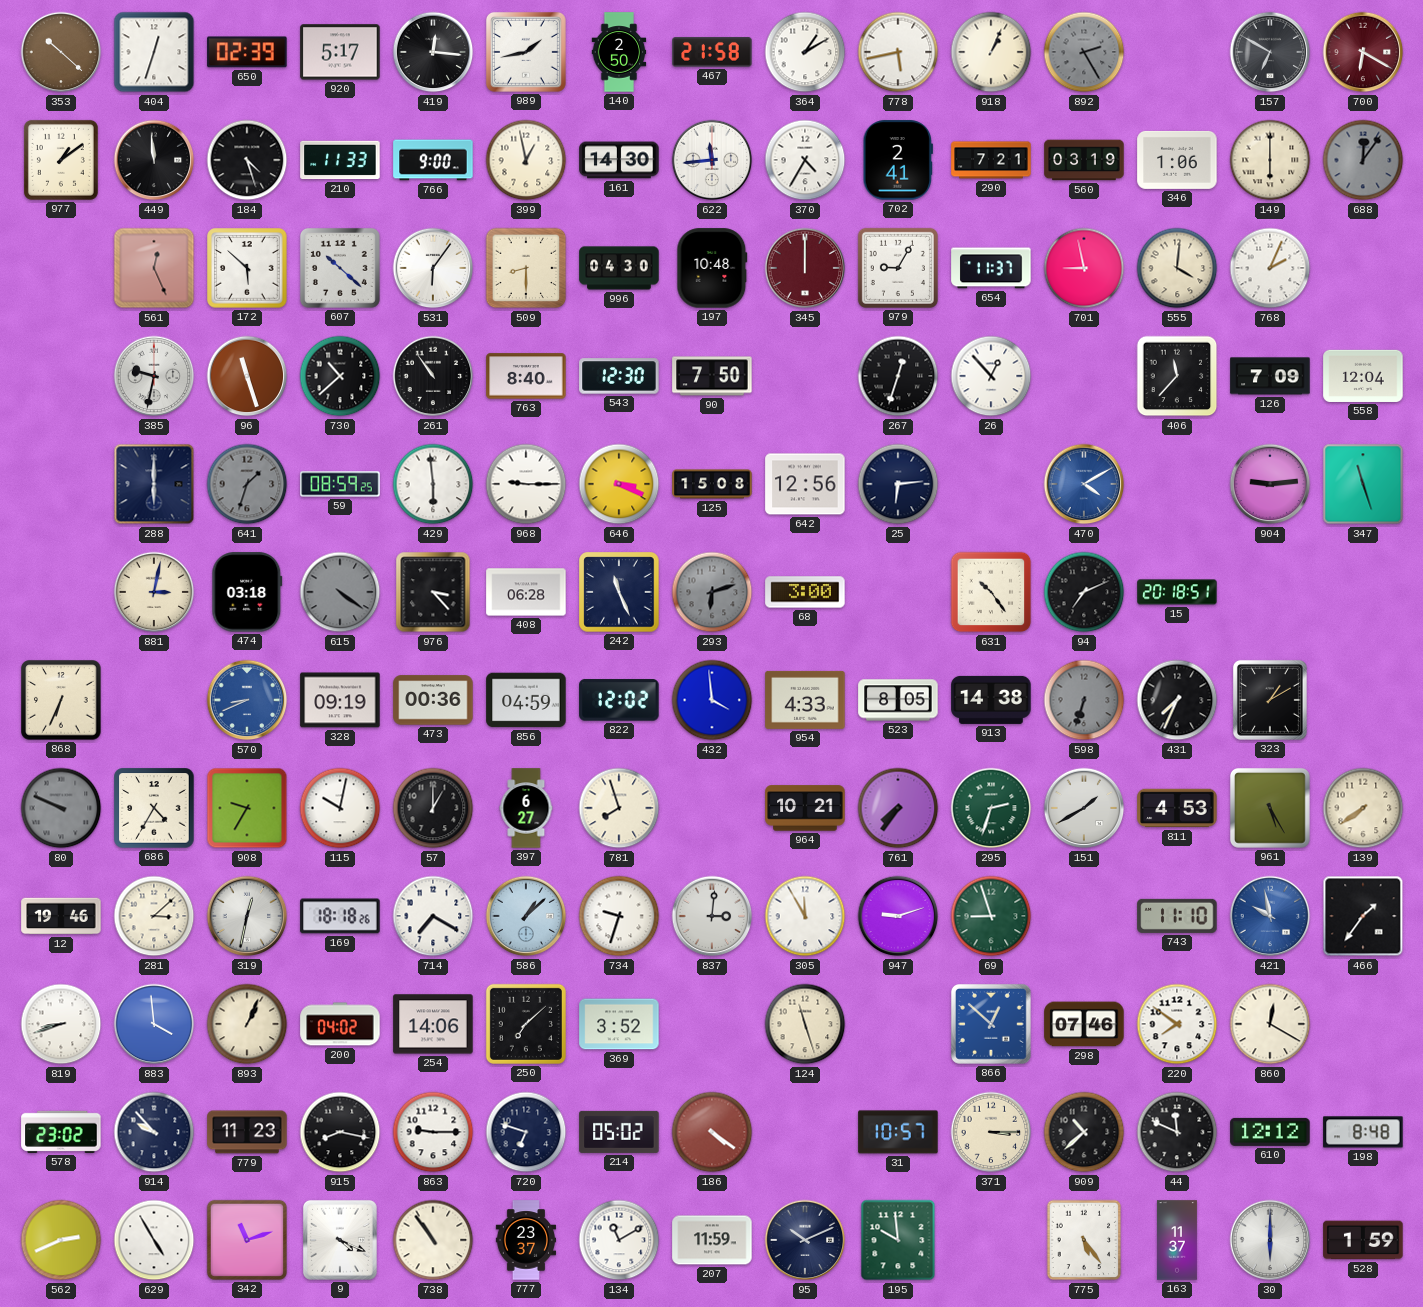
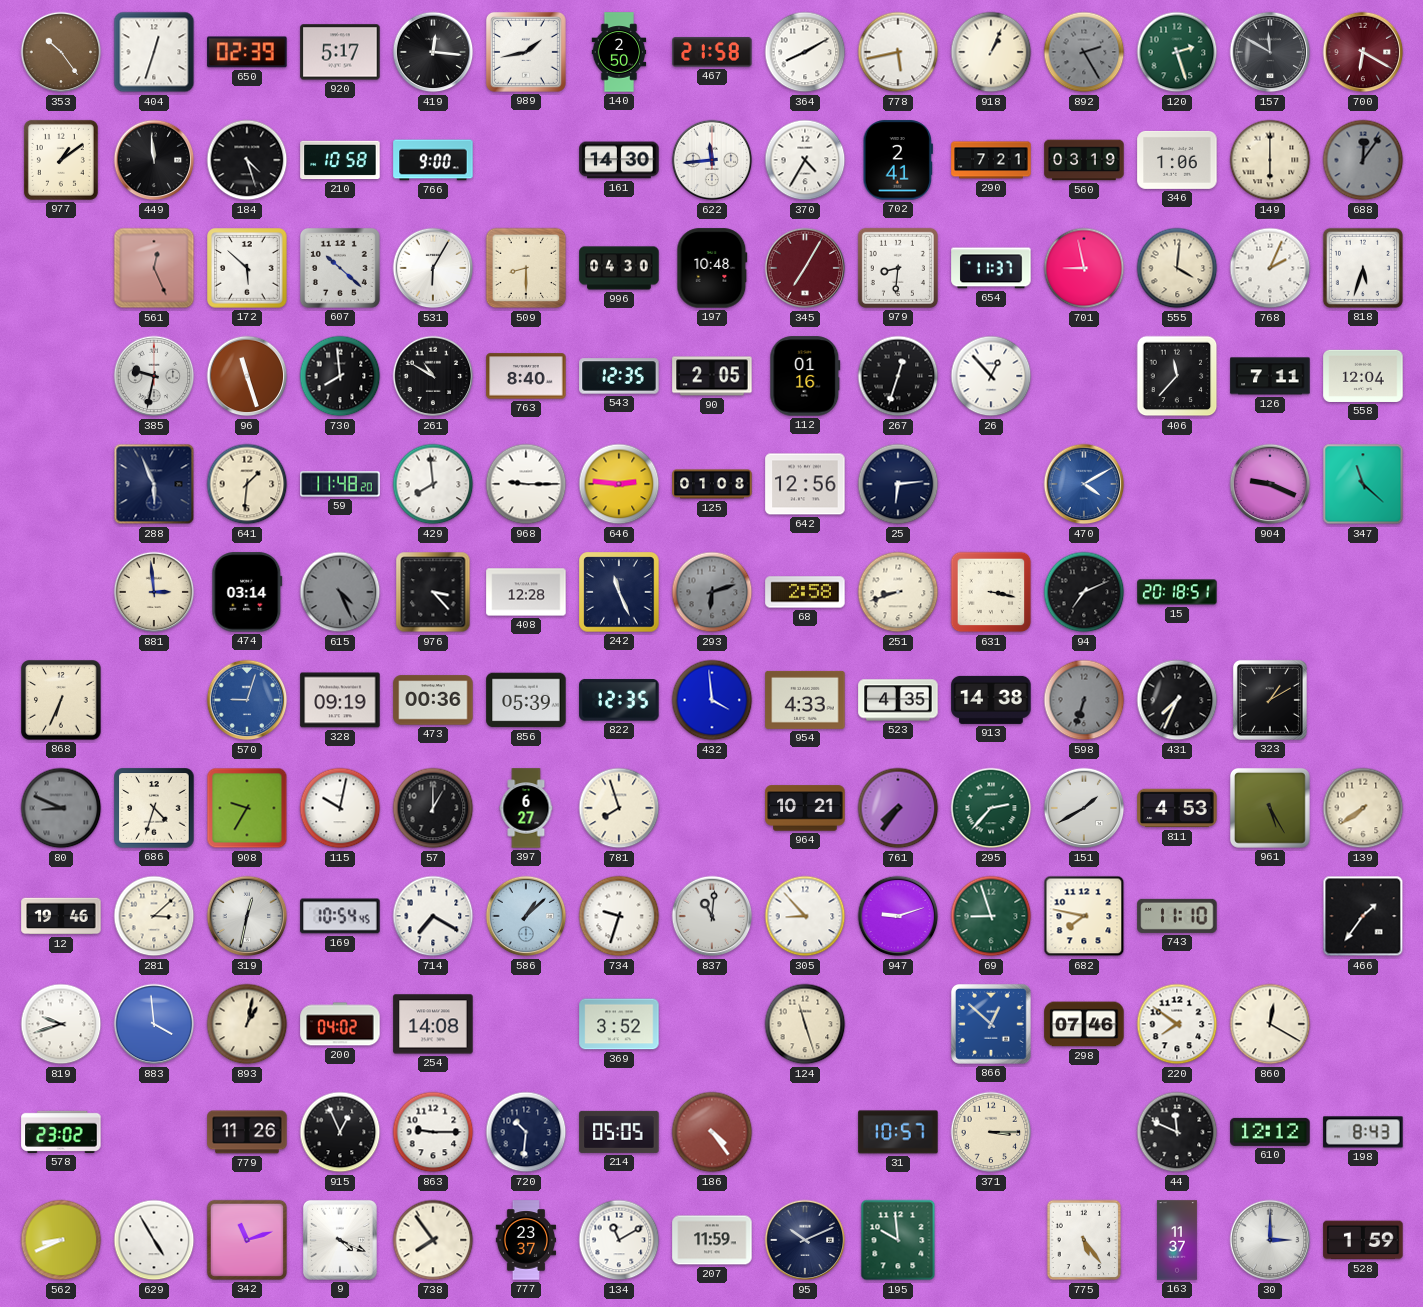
353: 10:22 -> 10:24
364: 1:10 -> 8:10
120: none -> 2:27
157: 6:50 -> 11:50
210: 11:33 -> 10:58
399: 12:58 -> none
531: 6:06 -> 6:05
345: 12:00 -> 7:05
979: 9:05 -> 8:31
818: none -> 5:33
730: 10:38 -> 7:59
261: 10:54 -> 10:50
543: 12:30 -> 12:35
90: 7:50 -> 2:05
112: none -> 01:16
126: 7:09 -> 7:11
288: 6:00 -> 5:56
641: 1:33 -> 1:31
641 dial: grey -> cream
59: 08:59 -> 11:48
429: 5:59 -> 7:59
646: 3:19 -> 2:46
125: 15:08 -> 01:08
904: 9:14 -> 9:19
347: 11:27 -> 11:22
881: 3:02 -> 2:59
474: 03:18 -> 03:14
615: 4:21 -> 4:26
408: 06:28 -> 12:28
68: 3:00 -> 2:58
251: none -> 8:42
631: 10:24 -> 3:17
570: 8:41 -> 9:03
856: 04:59 -> 05:39
822: 12:02 -> 12:35
523: 8:05 -> 4:35
80: 9:49 -> 8:49
686: 4:35 -> 4:33
295: 2:33 -> 2:37
169: 18:18 -> 10:54
837: 3:01 -> 11:01
305: 11:55 -> 8:53
682: none -> 7:47
421: 9:58 -> none
819: 8:42 -> 9:42
893: 1:04 -> 1:02
254: 14:06 -> 14:08
250: 7:08 -> none
914: 9:53 -> none
779: 11:23 -> 11:26
915: 8:17 -> 12:56
720: 6:48 -> 10:31
214: 05:02 -> 05:05
186: 4:21 -> 4:24
909: 10:38 -> none
198: 8:48 -> 8:43
562: 2:41 -> 8:41
738: 10:54 -> 7:54
30: 6:00 -> 3:00
